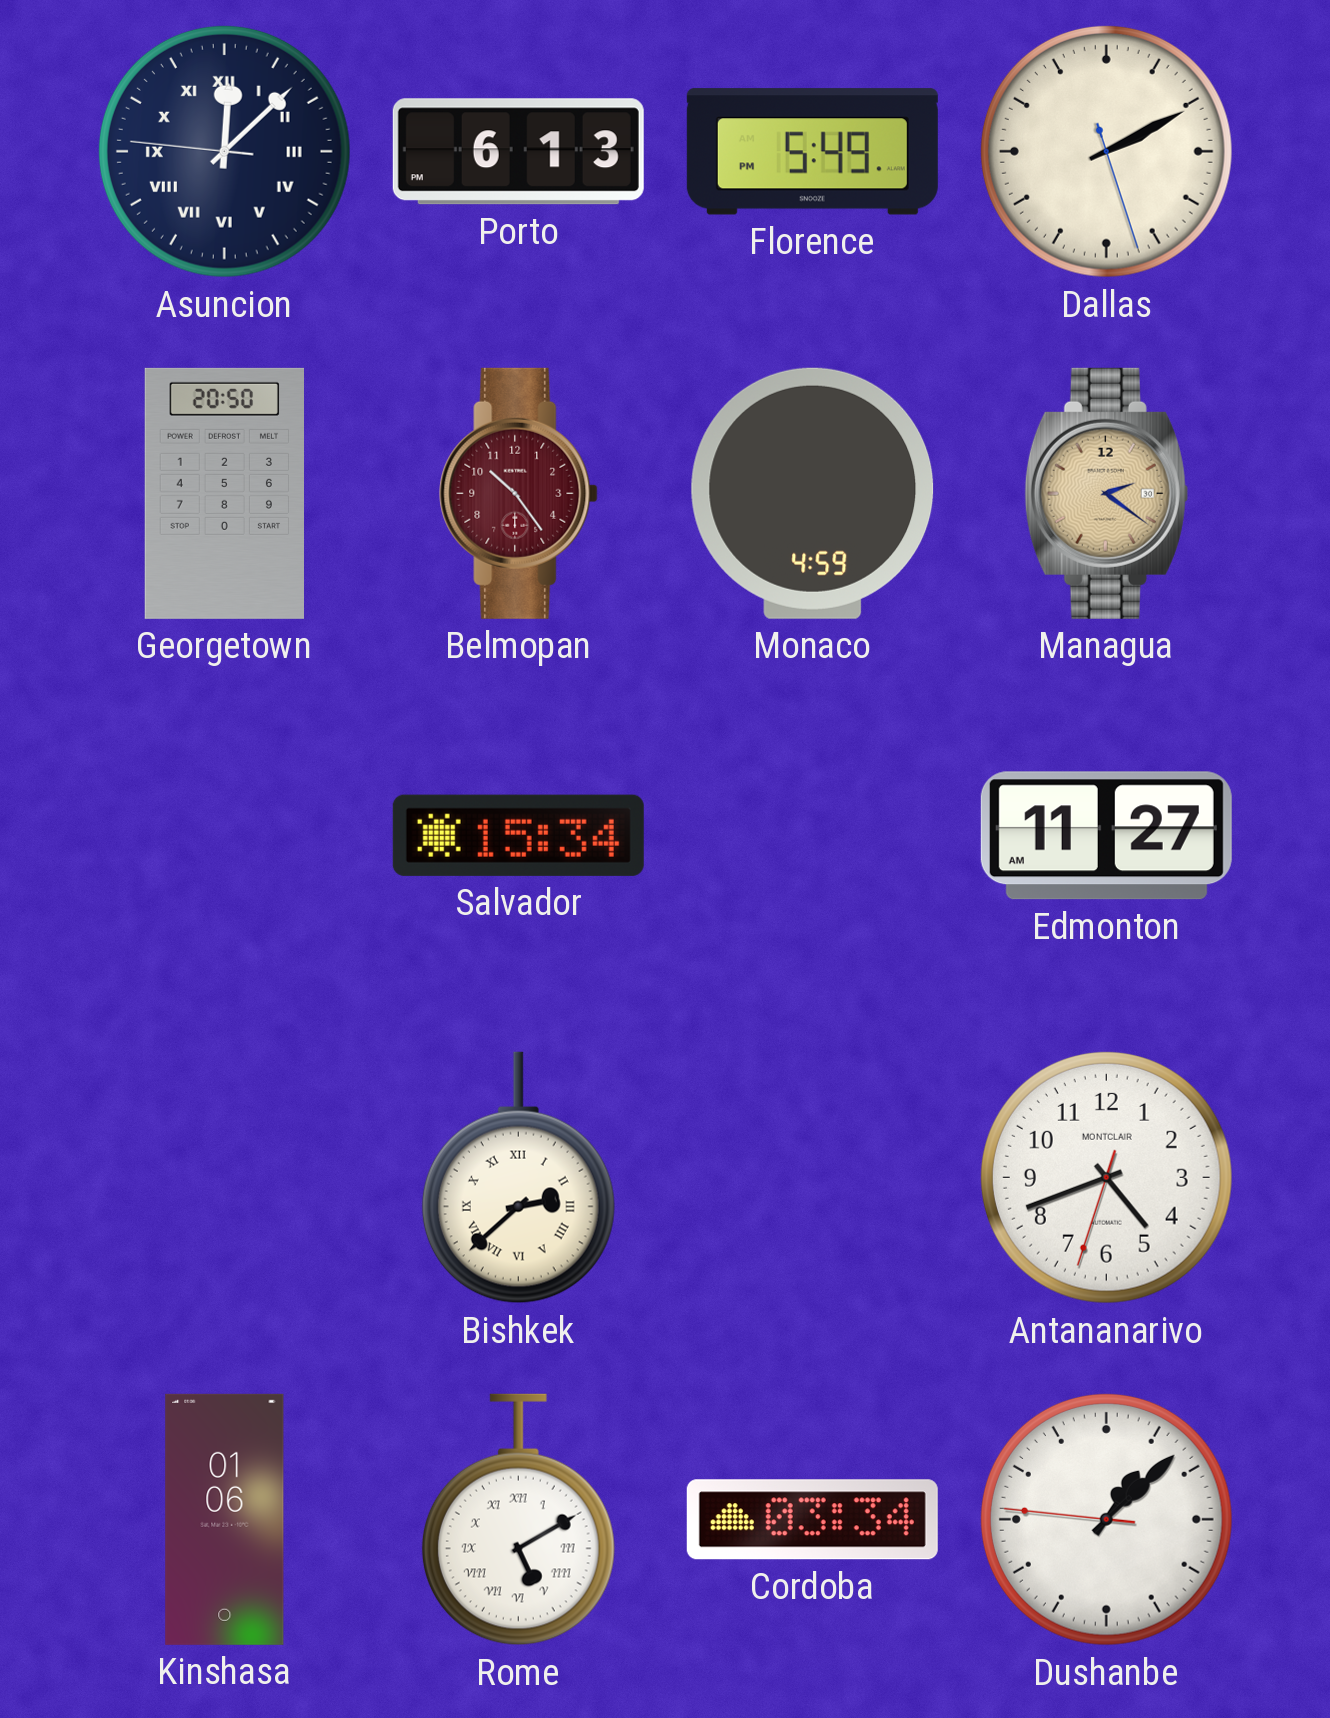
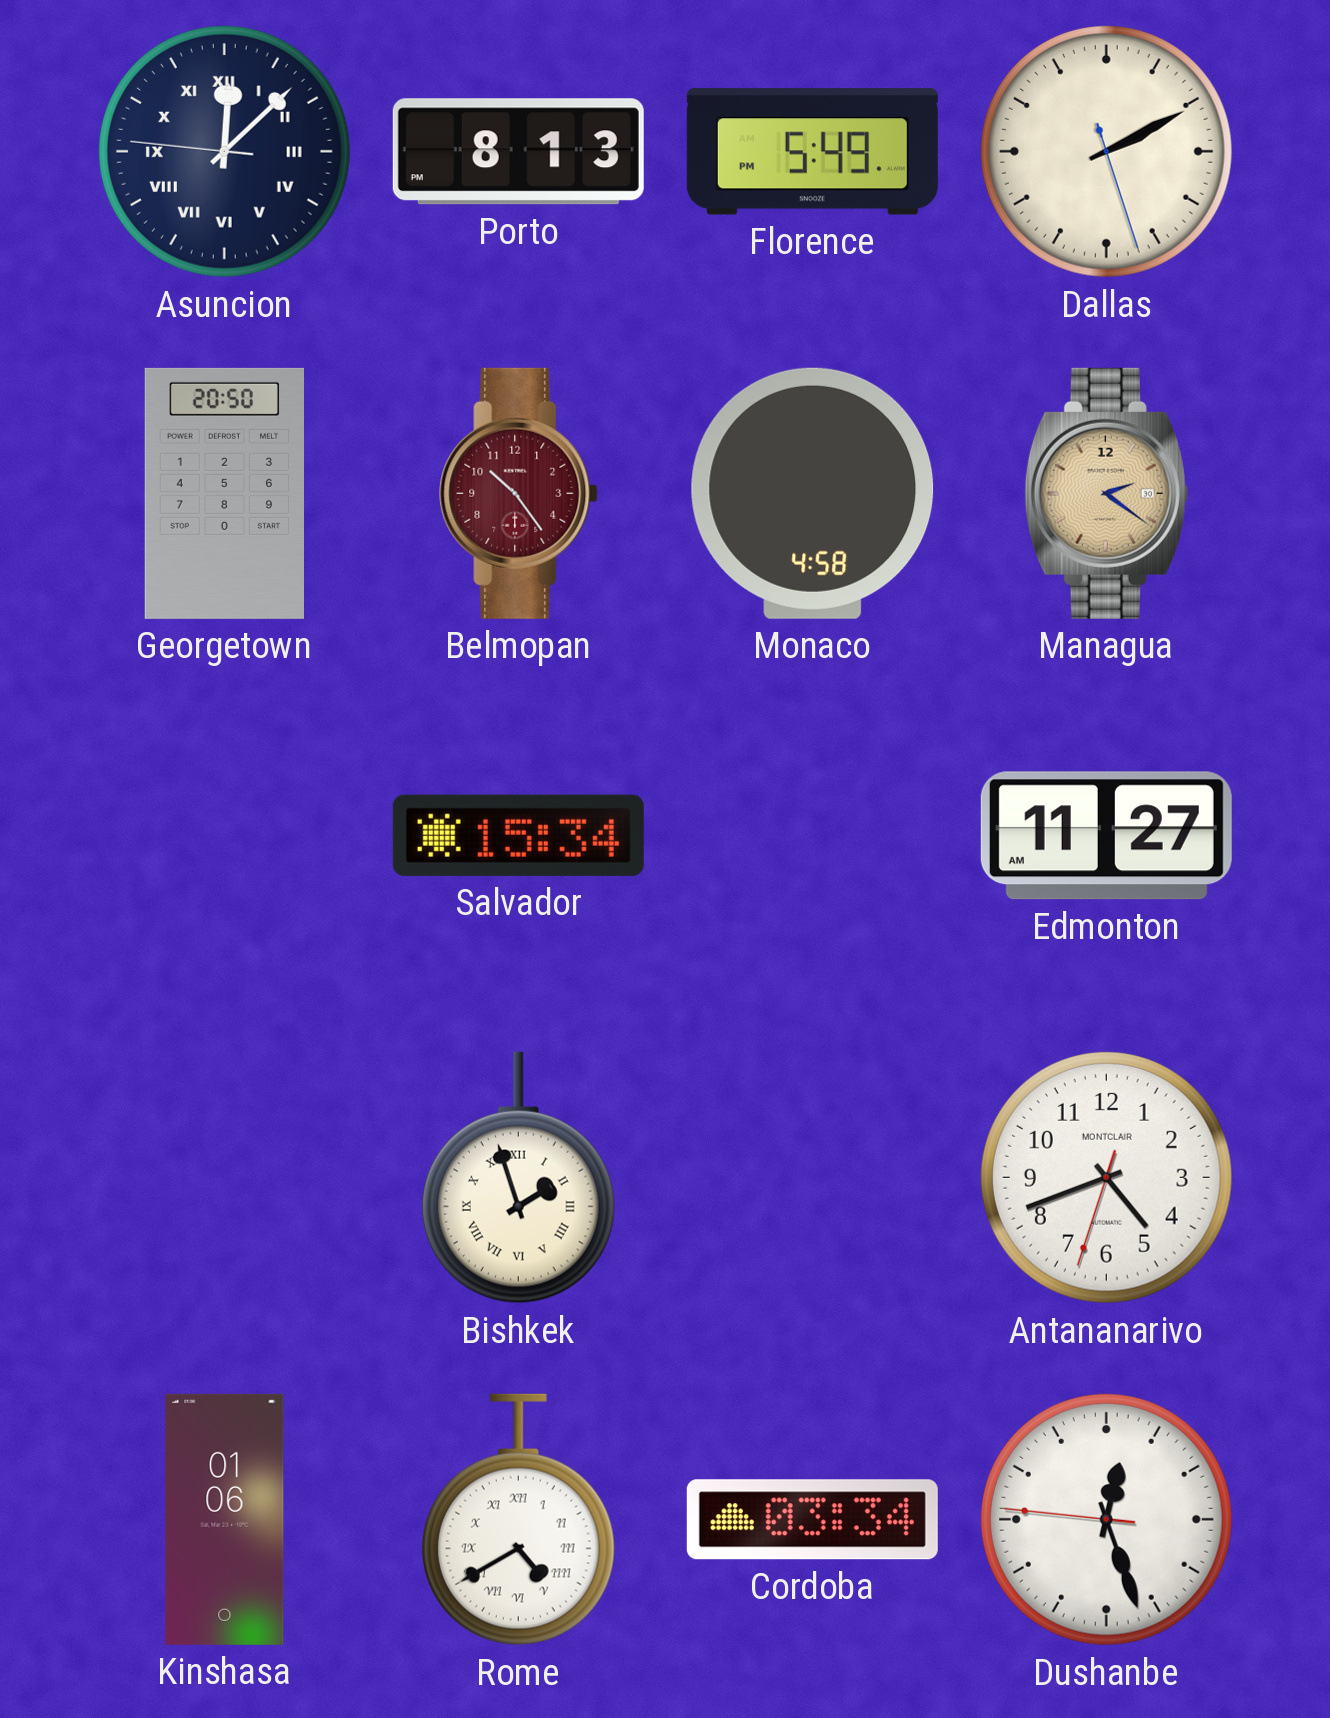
Porto: 6:13 -> 8:13
Monaco: 4:59 -> 4:58
Bishkek: 2:38 -> 1:57
Rome: 5:10 -> 4:40
Dushanbe: 1:07 -> 12:26
